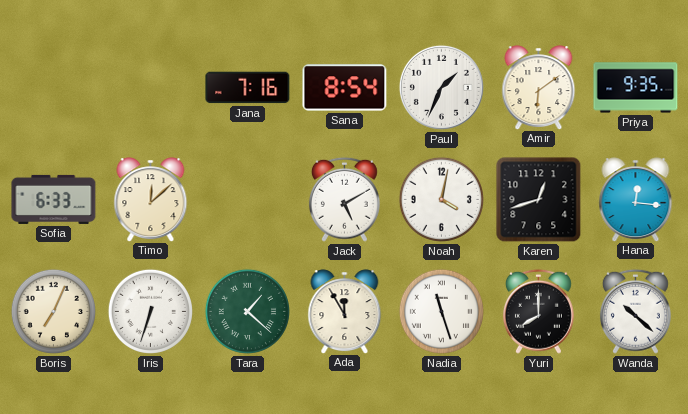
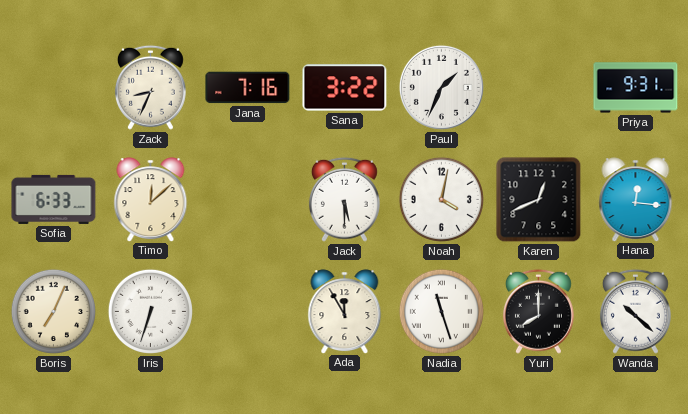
Zack: none -> 8:34
Sana: 8:54 -> 3:22
Amir: 6:09 -> none
Priya: 9:35 -> 9:31
Jack: 5:10 -> 5:30
Karen: 12:42 -> 12:41
Tara: 1:22 -> none
